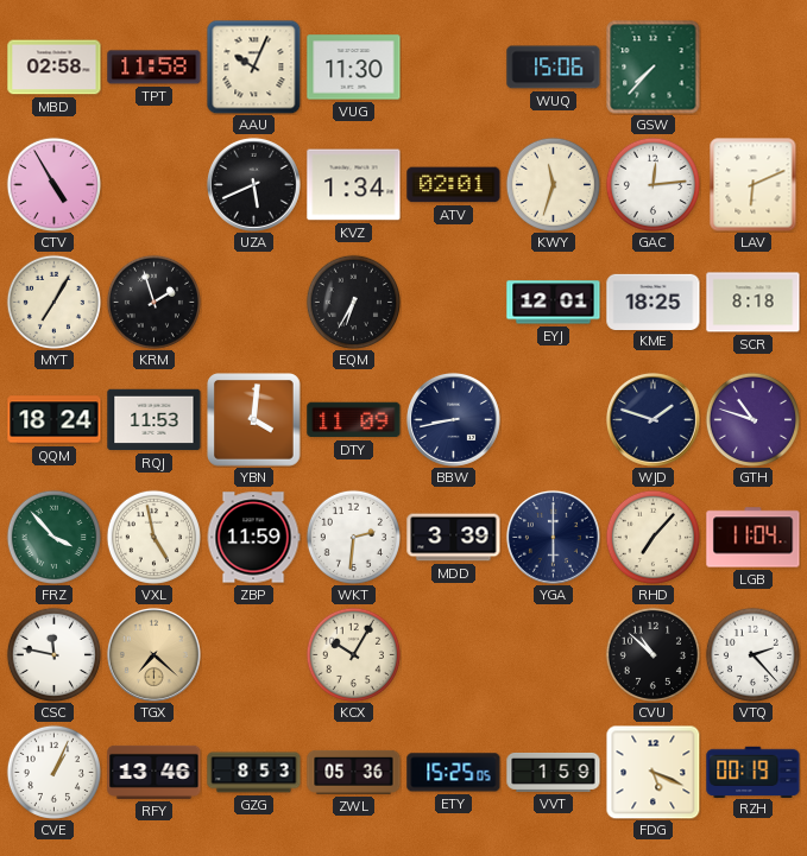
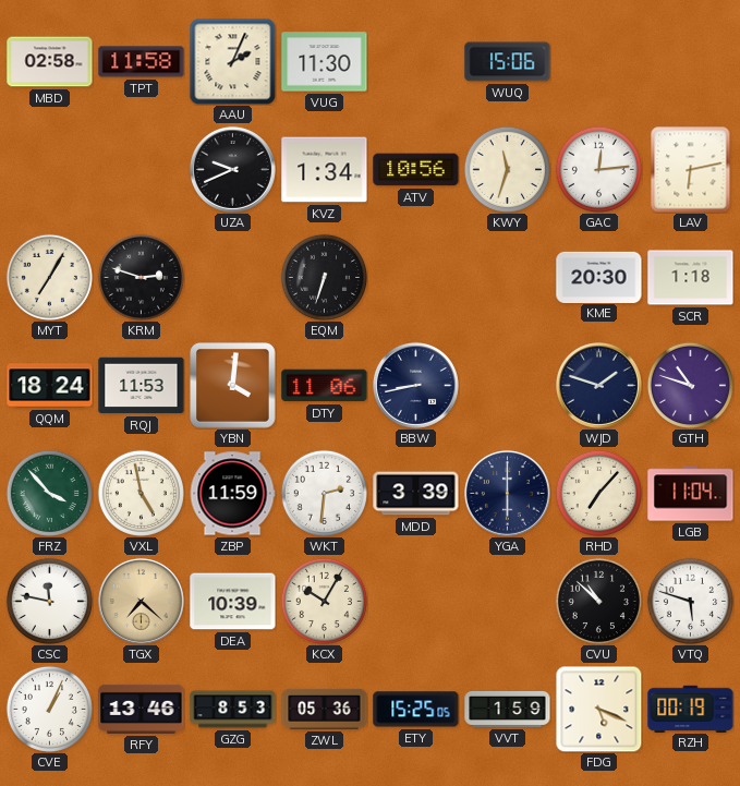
AAU: 10:04 -> 2:04
GSW: 7:37 -> none
CTV: 4:55 -> none
UZA: 5:41 -> 9:41
ATV: 02:01 -> 10:56
LAV: 6:11 -> 6:13
KRM: 1:57 -> 2:48
EQM: 6:35 -> 6:33
EYJ: 12:01 -> none
KME: 18:25 -> 20:30
SCR: 8:18 -> 1:18
DTY: 11:09 -> 11:06
DEA: none -> 10:39
VTQ: 2:23 -> 5:48
